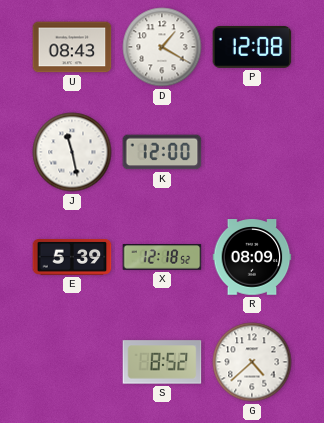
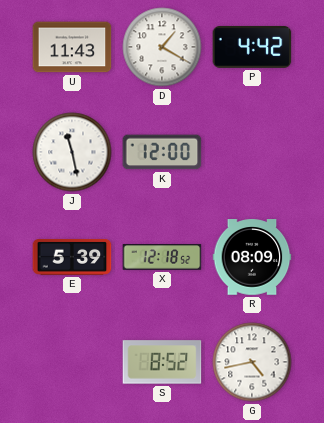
U: 08:43 -> 11:43
P: 12:08 -> 4:42
G: 4:38 -> 4:43
